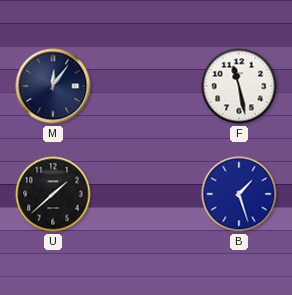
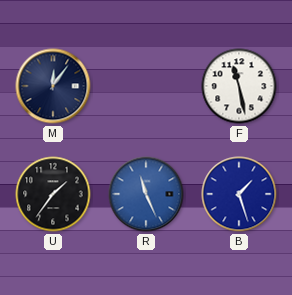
U: 1:38 -> 1:36
R: none -> 11:26
